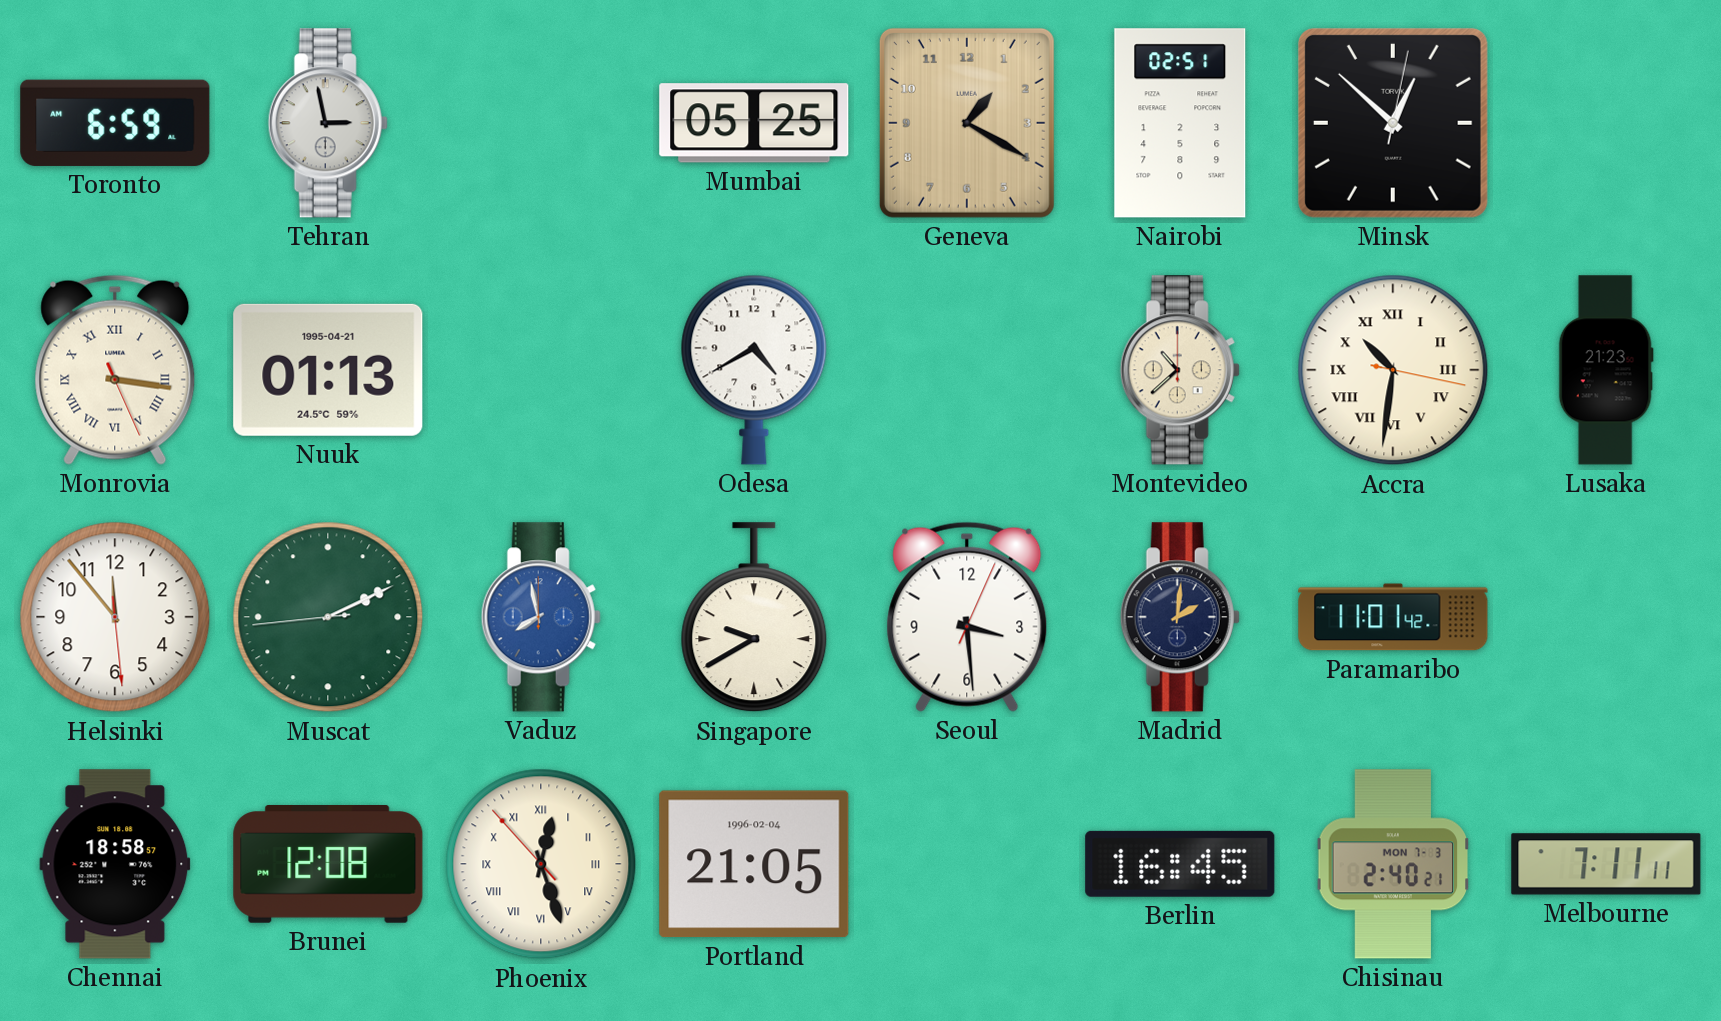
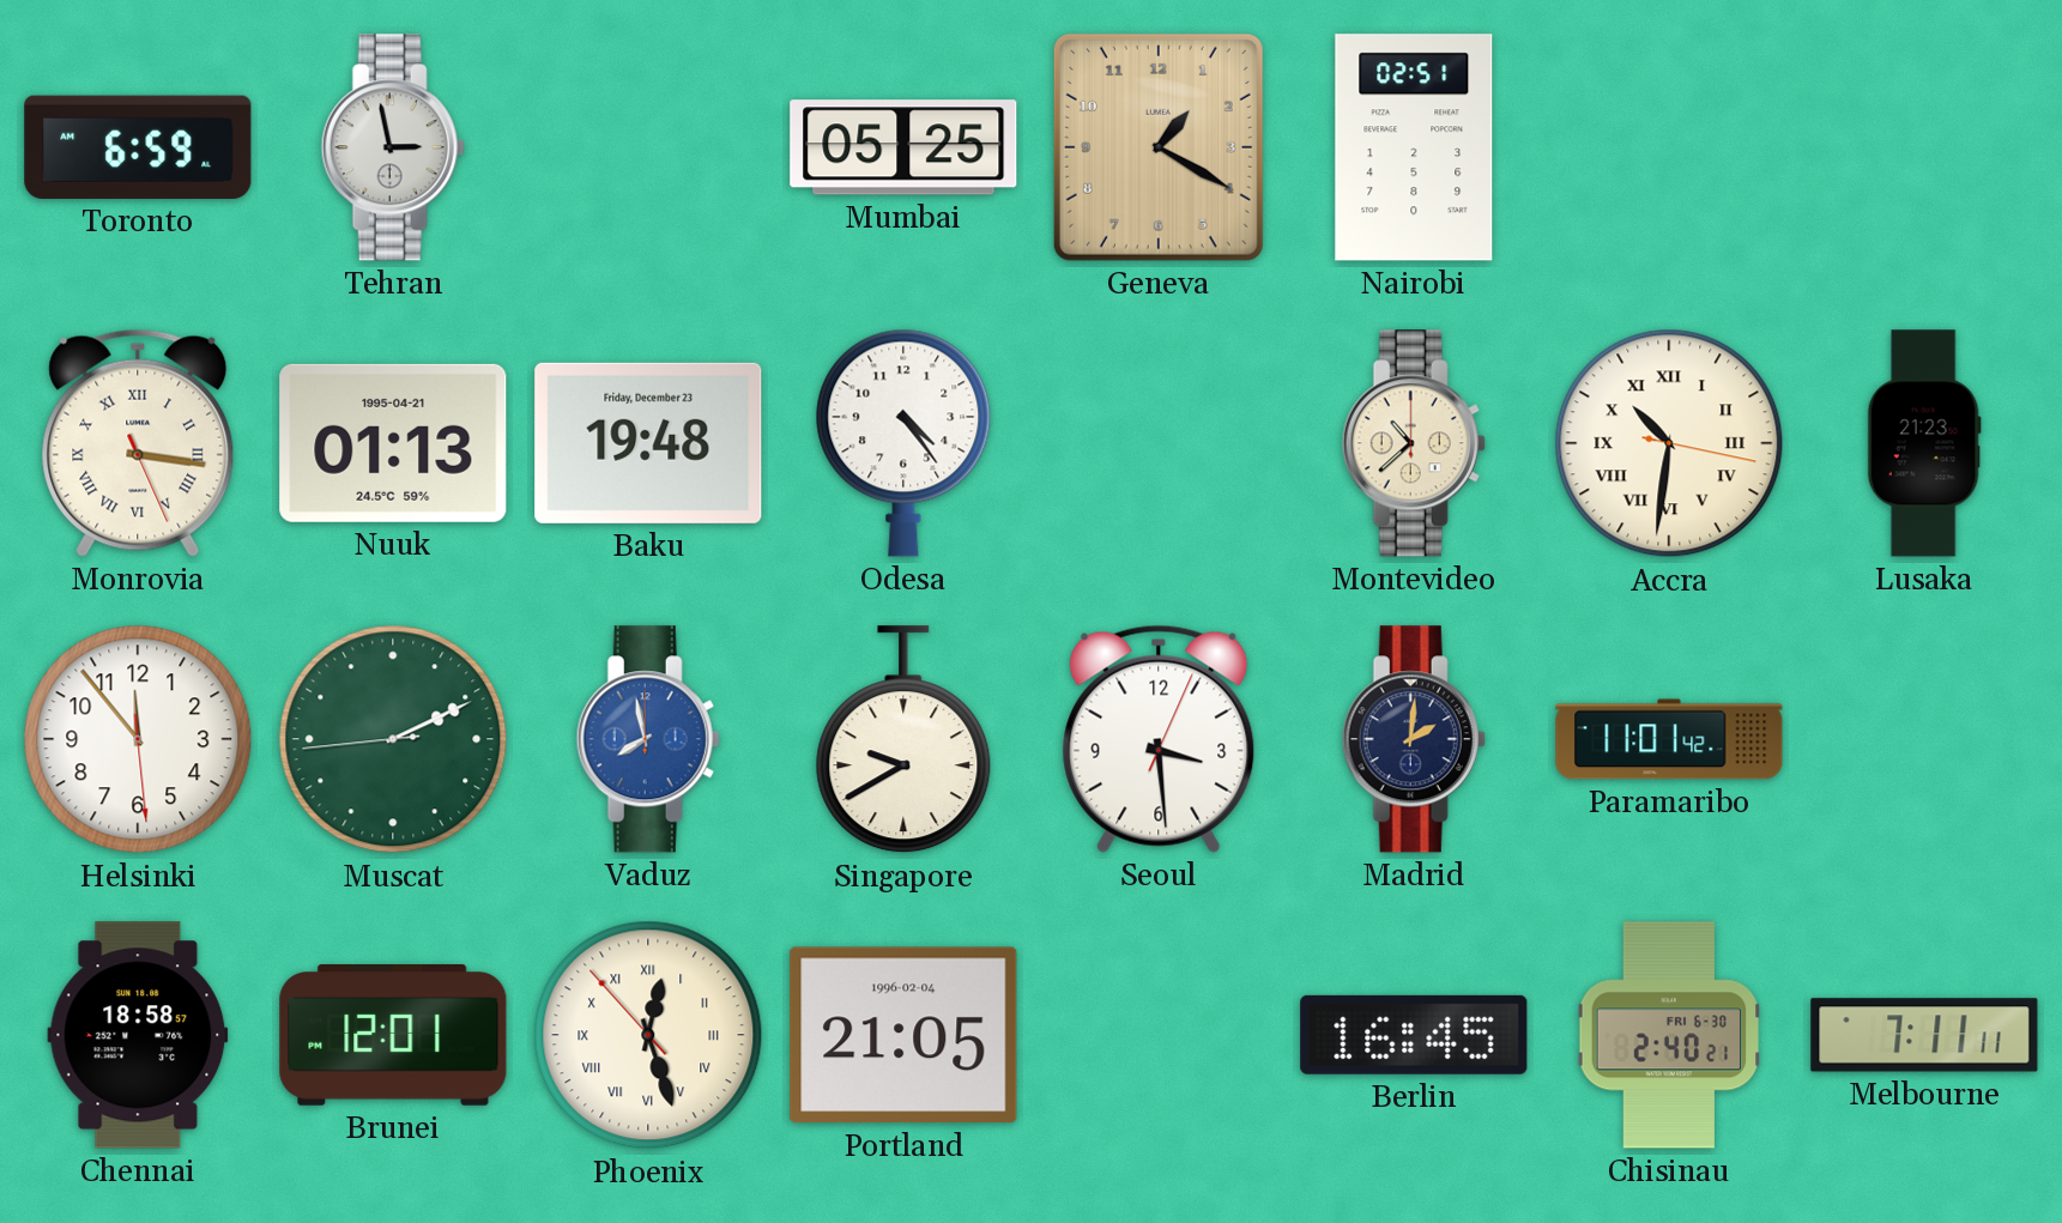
Minsk: 12:52 -> none
Baku: none -> 19:48
Odesa: 4:40 -> 4:24
Brunei: 12:08 -> 12:01
Chisinau date: MON 7-3 -> FRI 6-30
